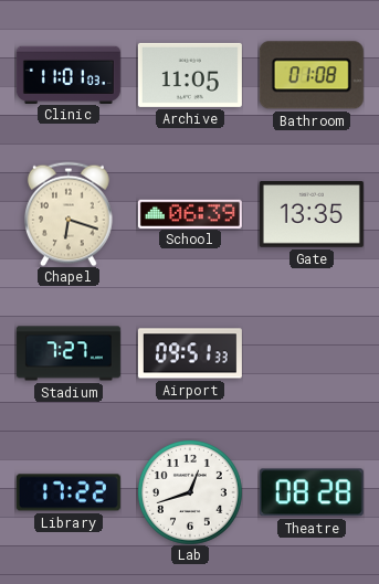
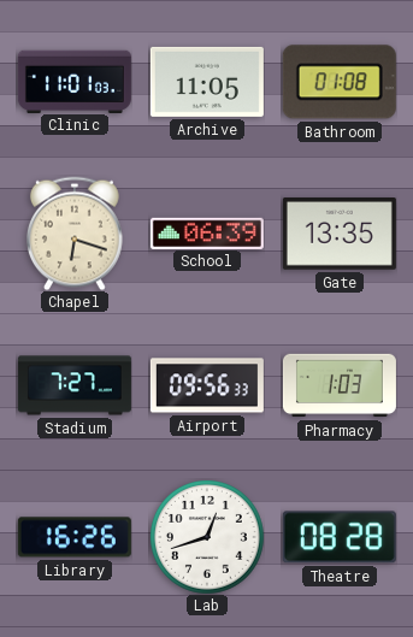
Airport: 09:51 -> 09:56
Pharmacy: none -> 1:03
Library: 17:22 -> 16:26
